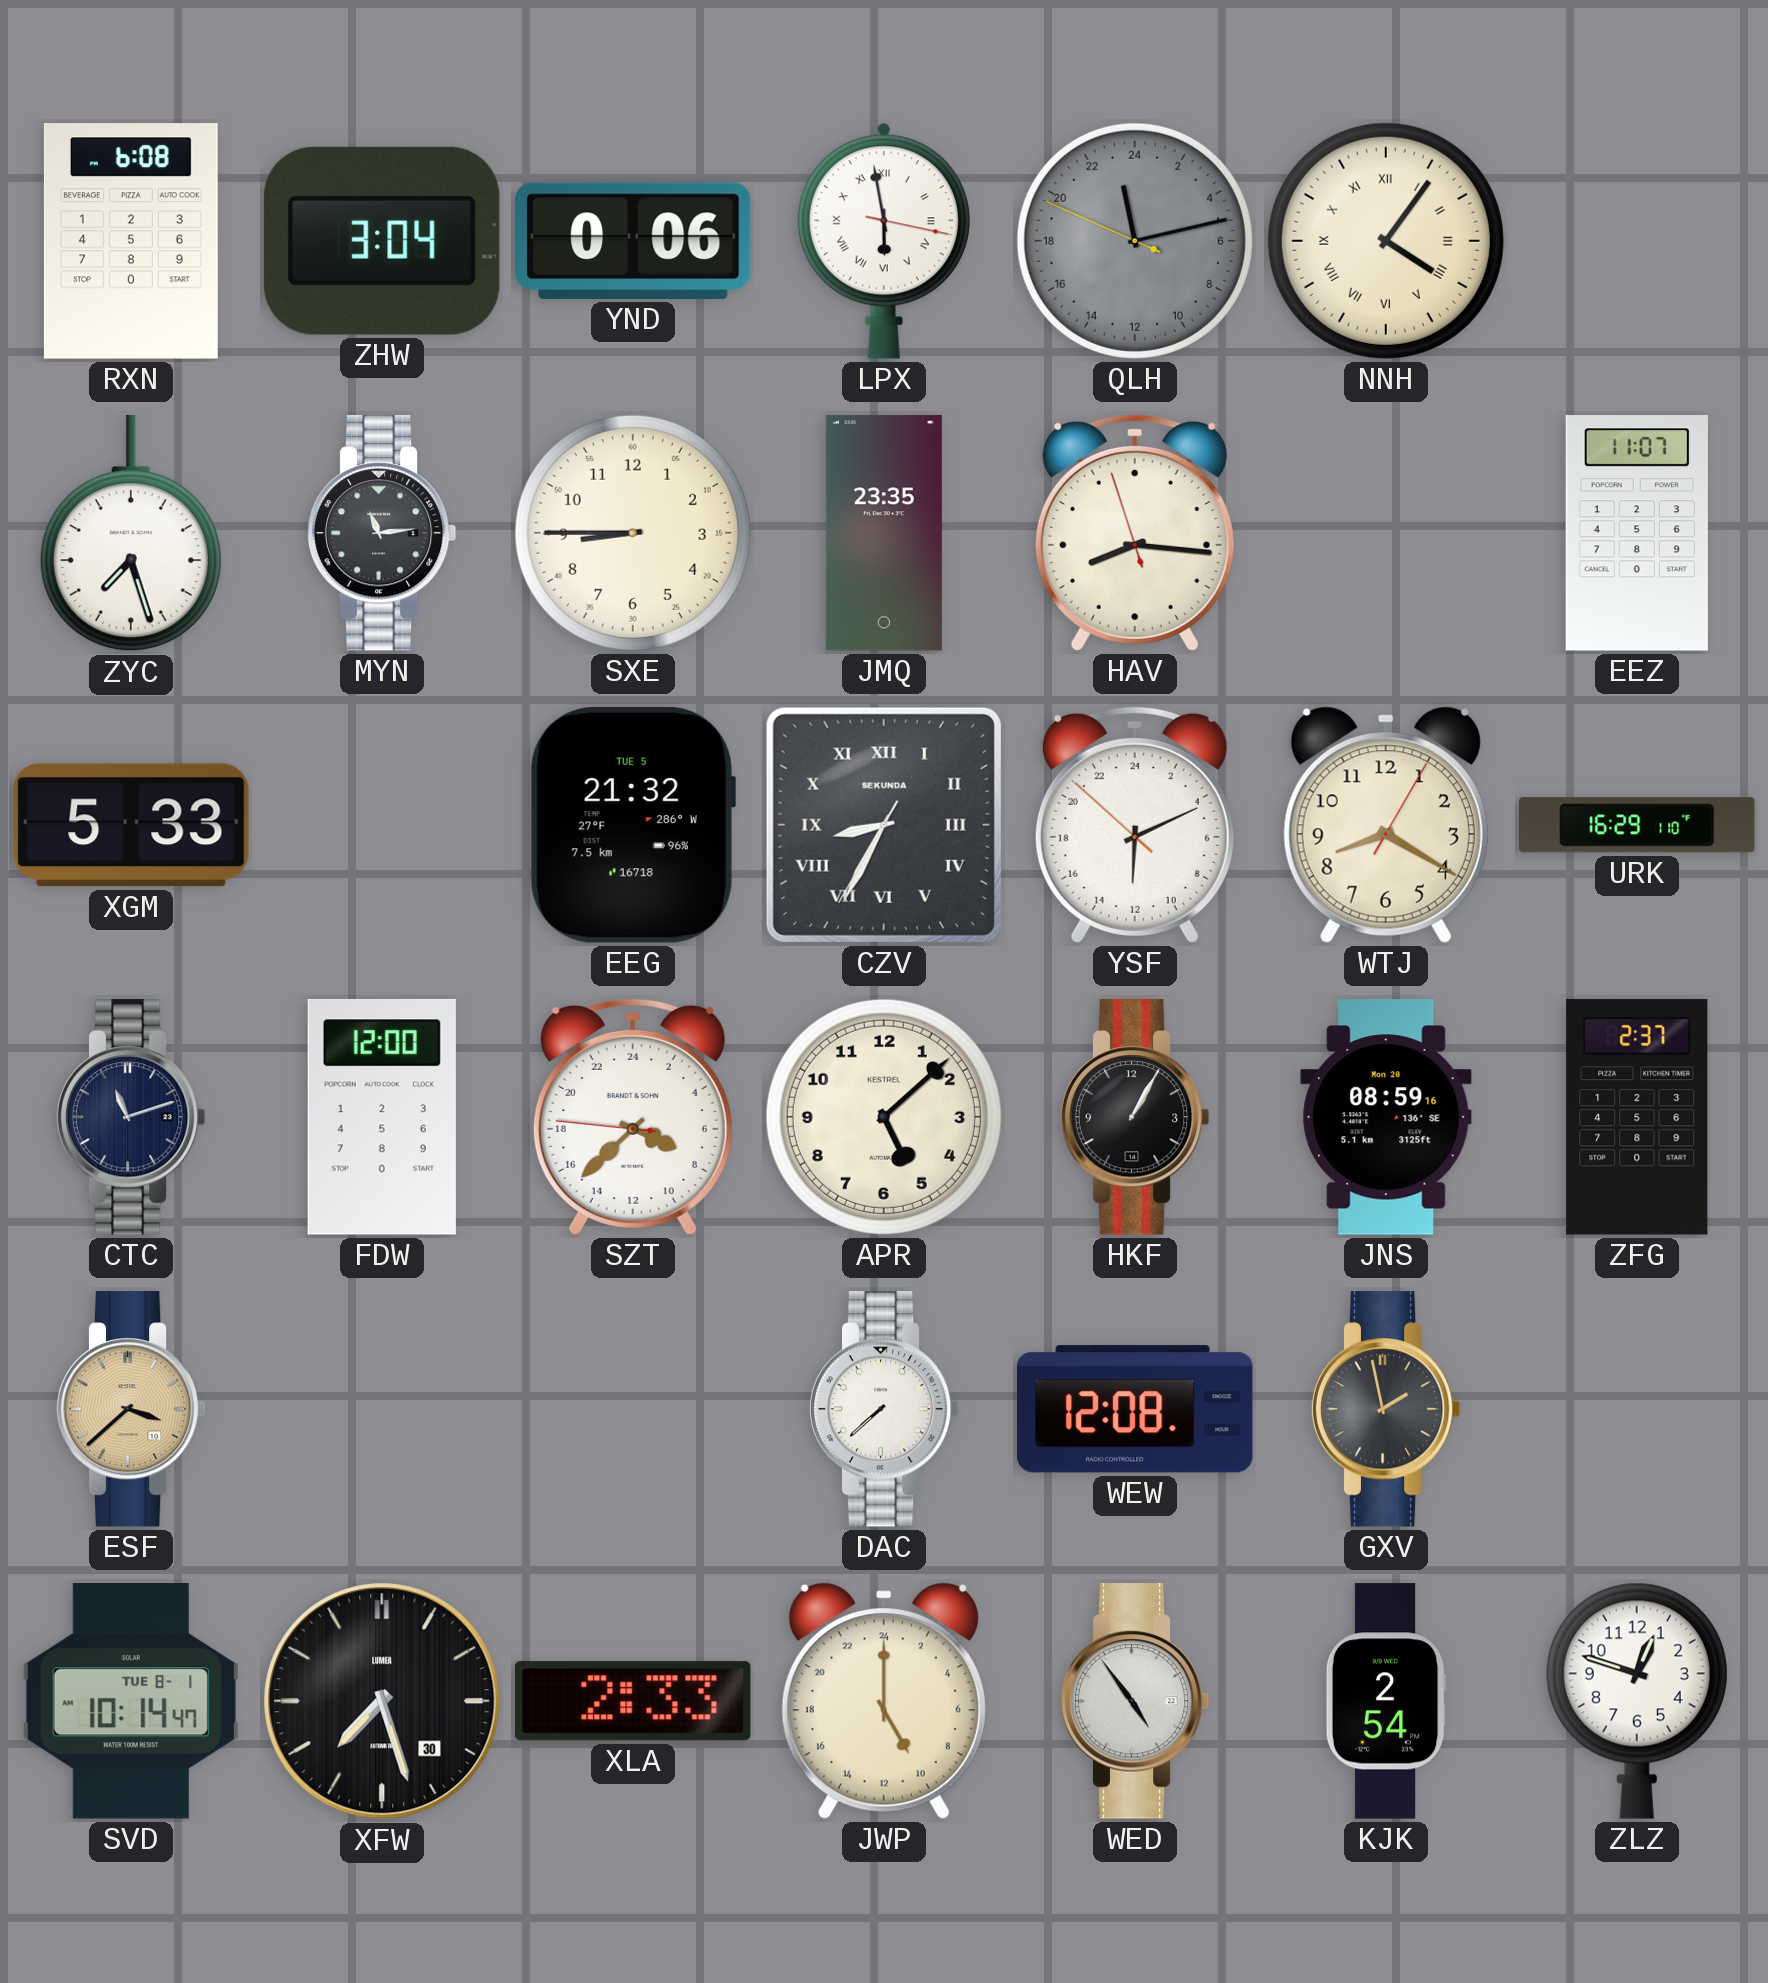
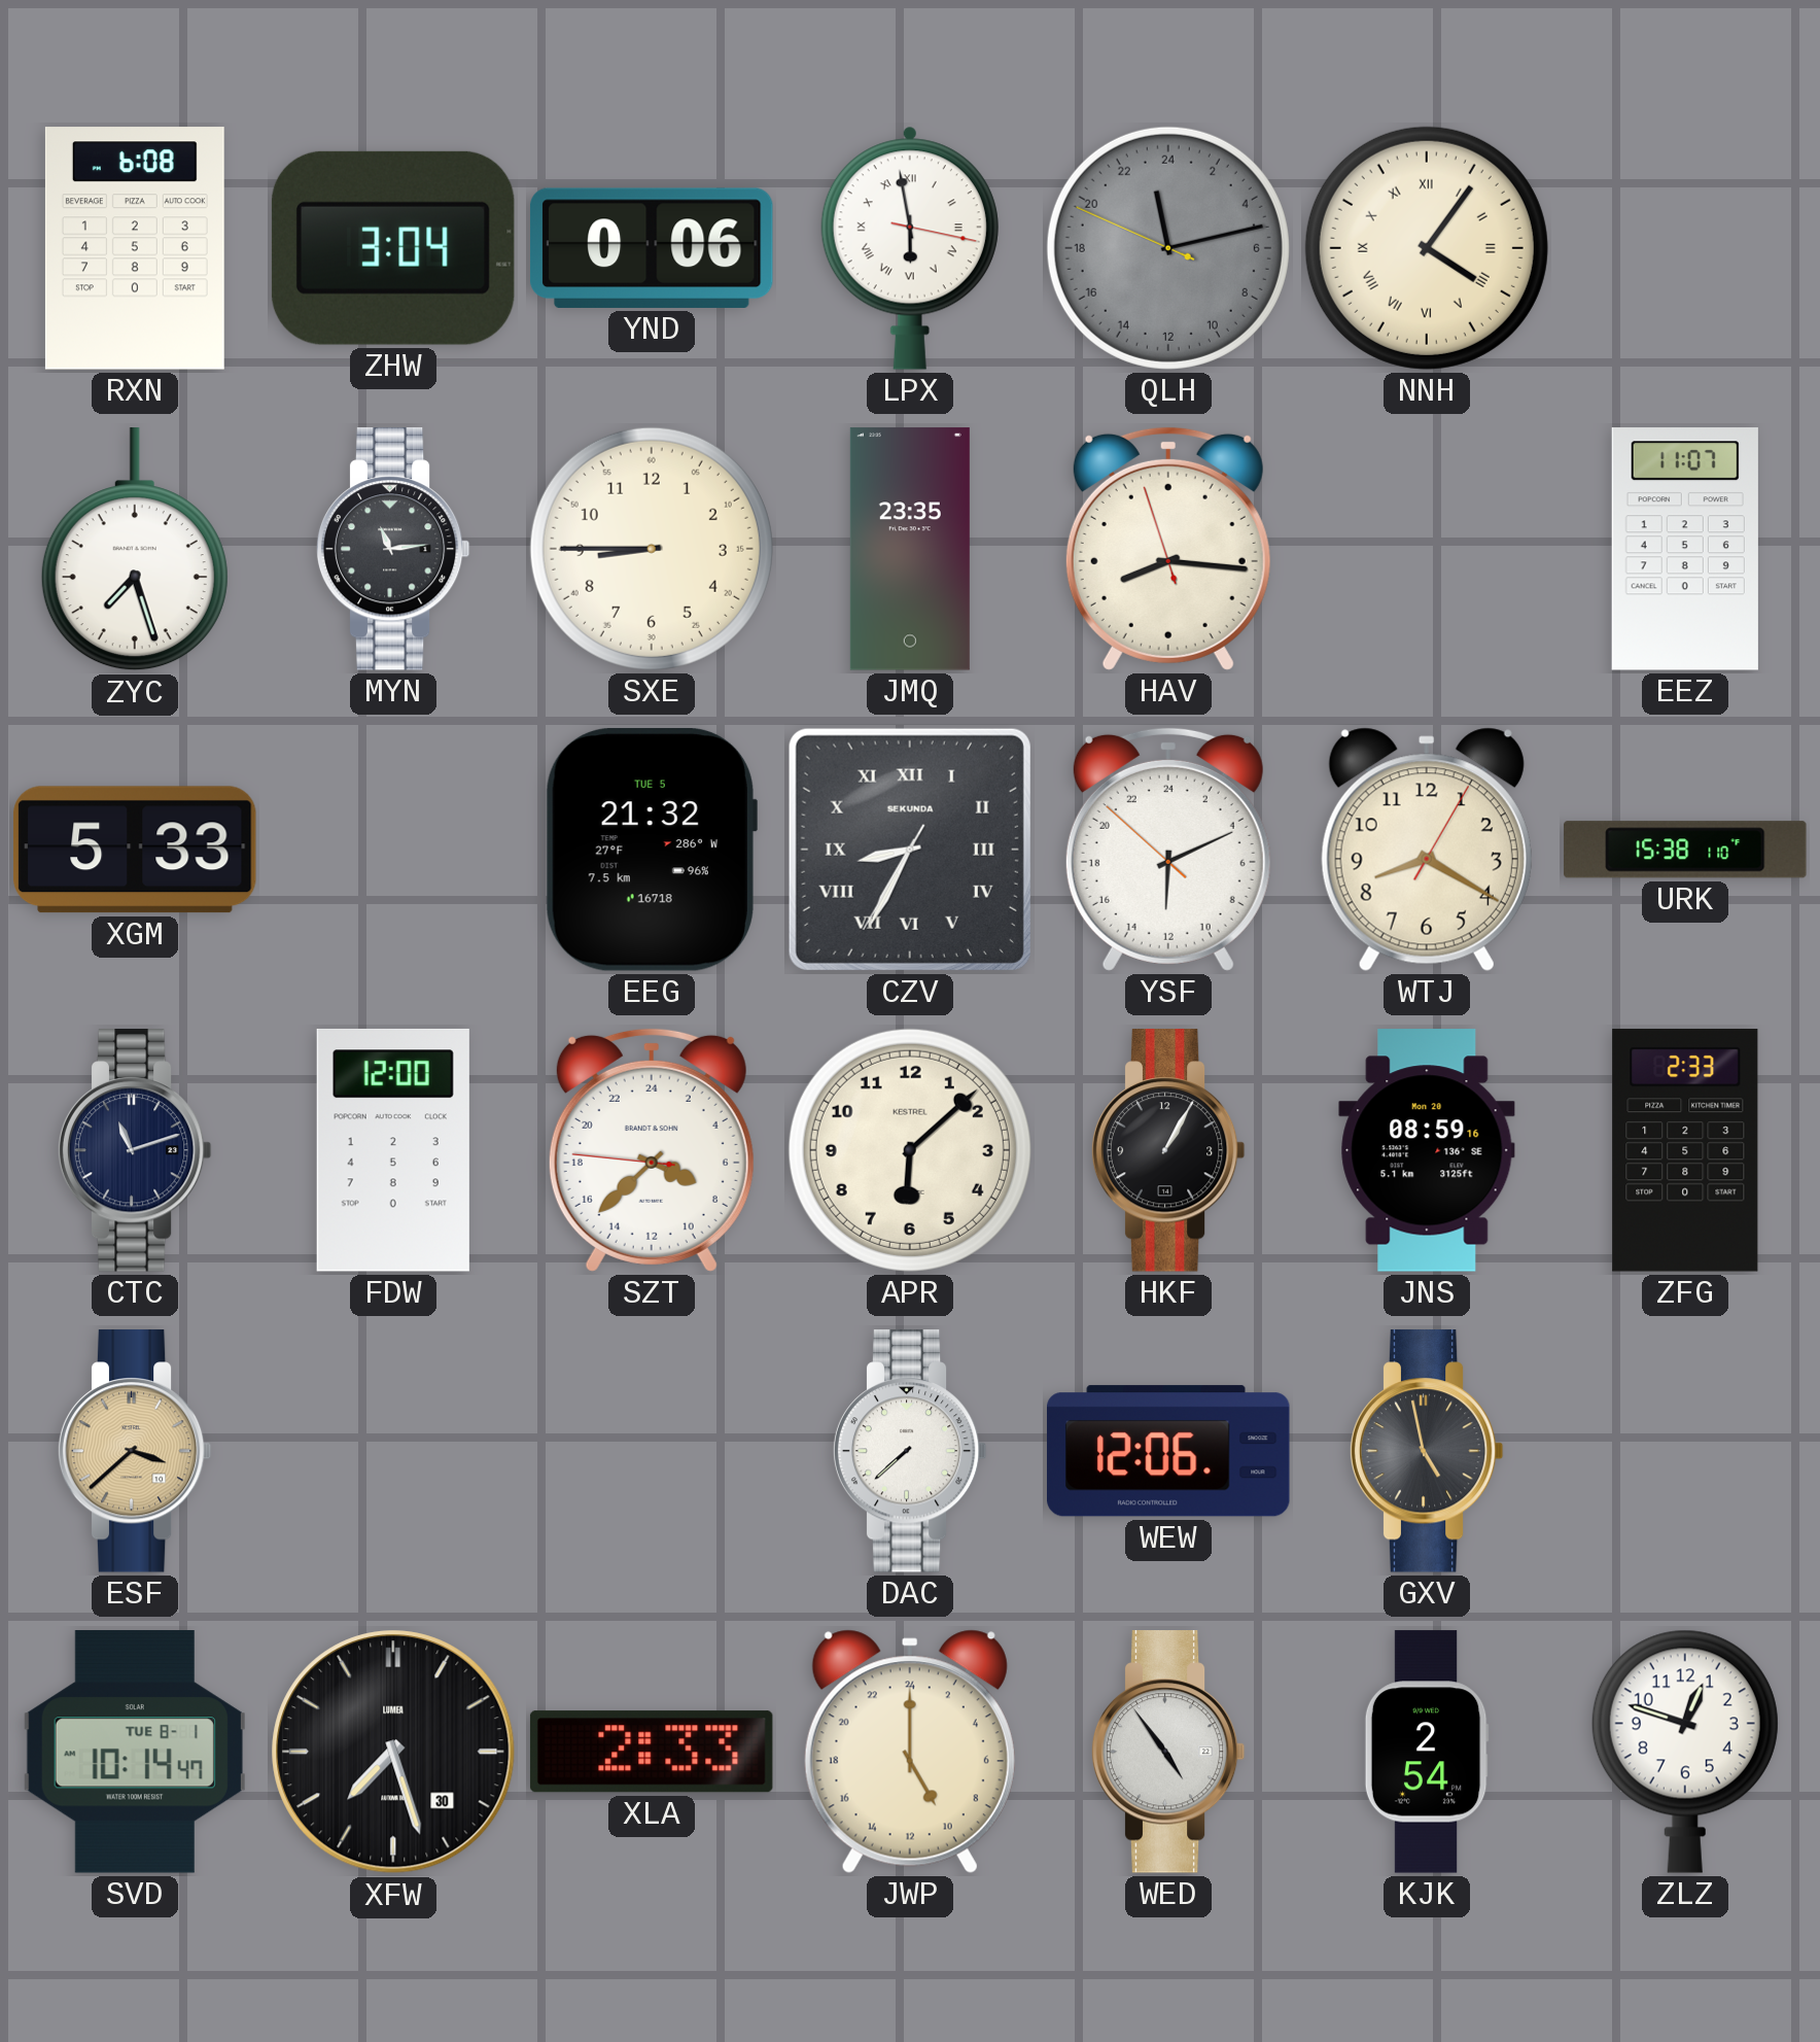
URK: 16:29 -> 15:38
APR: 5:08 -> 6:08
ZFG: 2:37 -> 2:33
WEW: 12:08 -> 12:06
GXV: 1:58 -> 4:58
